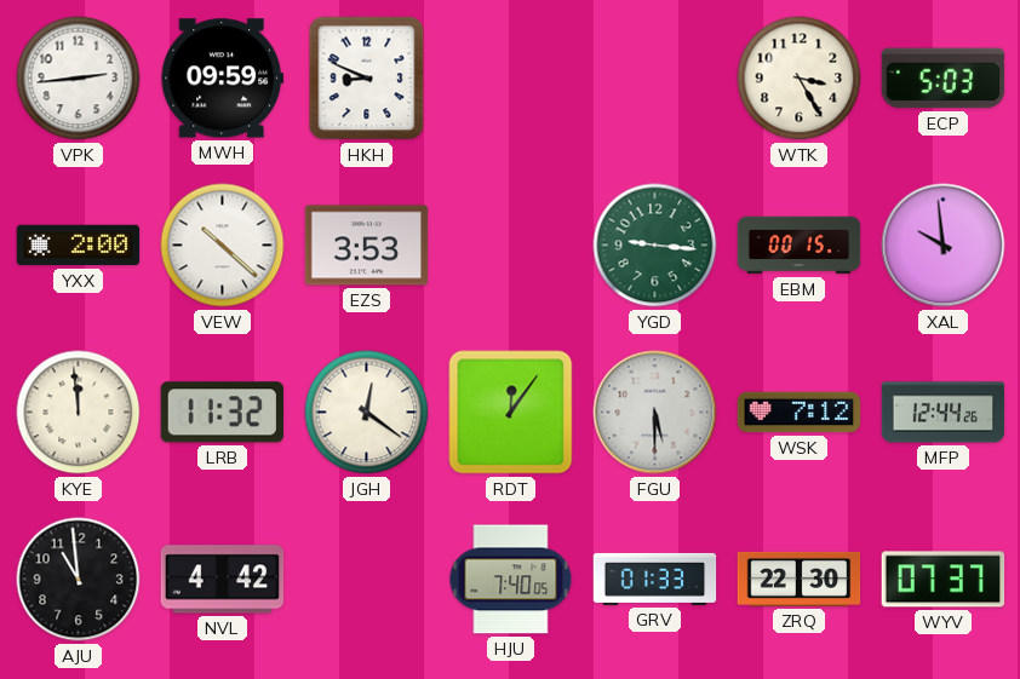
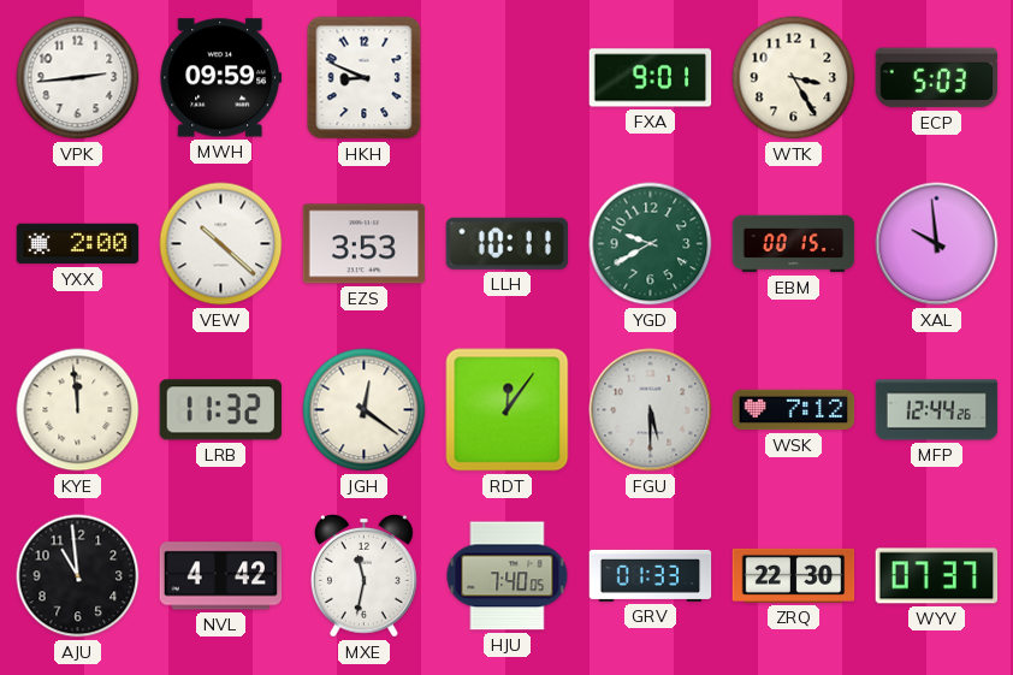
FXA: none -> 9:01
LLH: none -> 10:11
YGD: 9:16 -> 9:40
MXE: none -> 11:32
